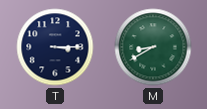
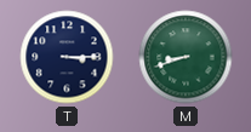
M: 8:40 -> 8:42
